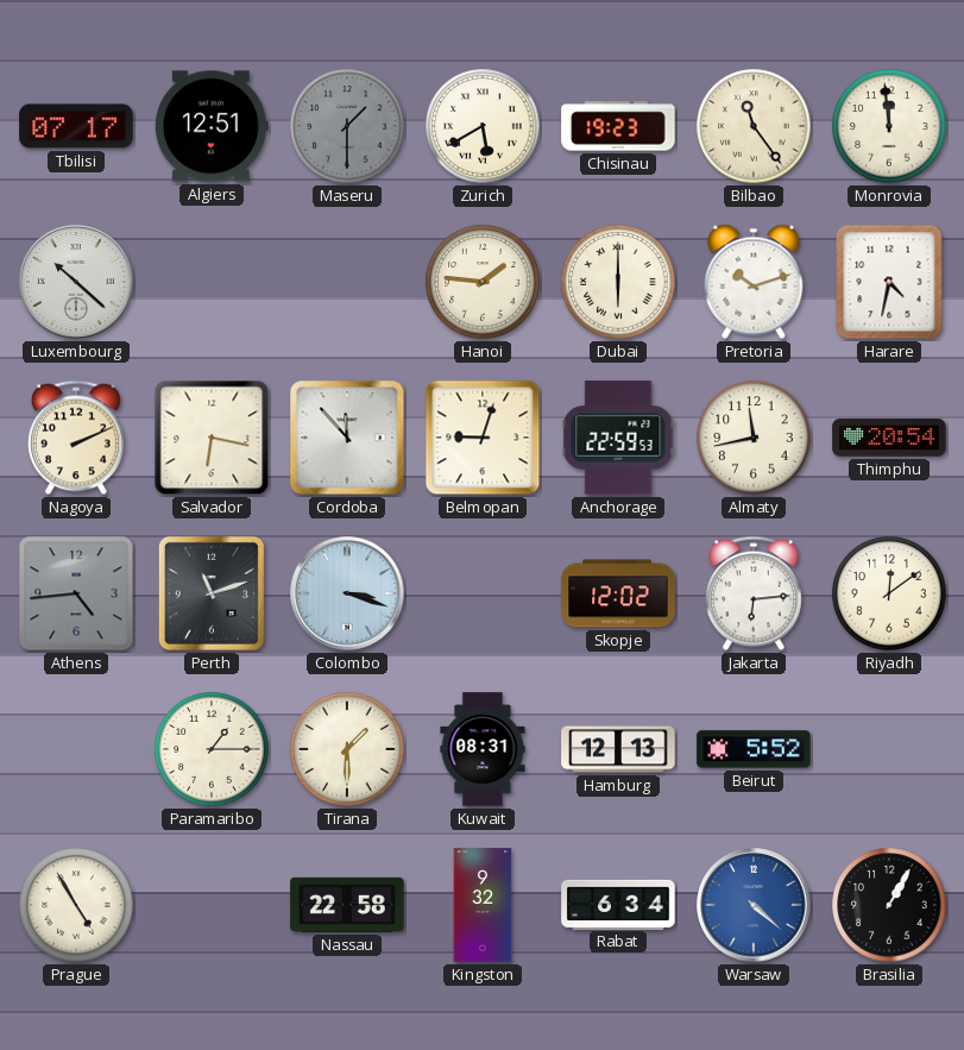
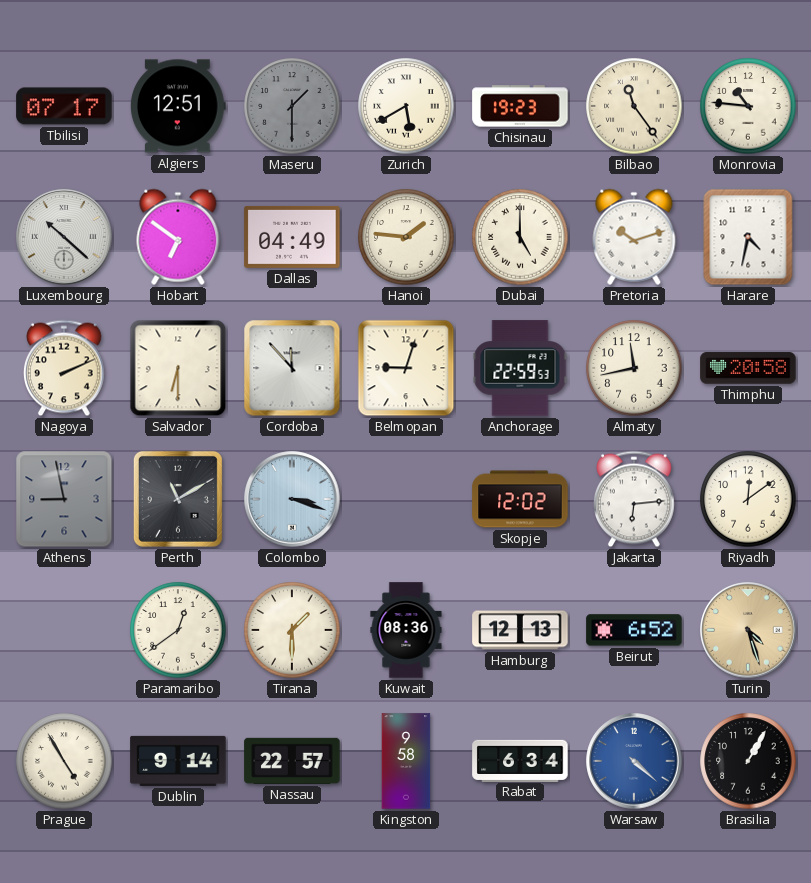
Monrovia: 11:59 -> 10:46
Hobart: none -> 6:51
Dallas: none -> 04:49
Dubai: 6:00 -> 5:00
Salvador: 6:17 -> 6:30
Thimphu: 20:54 -> 20:58
Athens: 4:44 -> 8:58
Perth: 11:12 -> 11:10
Paramaribo: 1:15 -> 12:39
Kuwait: 08:31 -> 08:36
Beirut: 5:52 -> 6:52
Turin: none -> 4:27
Dublin: none -> 9:14
Nassau: 22:58 -> 22:57
Kingston: 9:32 -> 9:58
